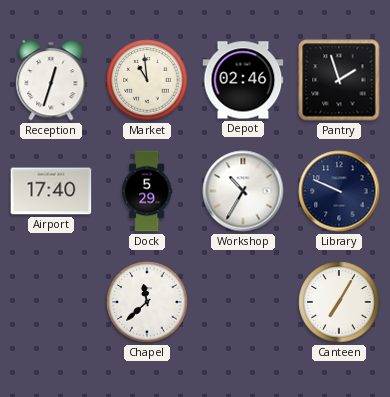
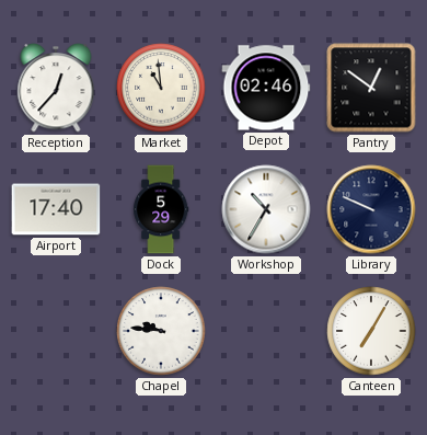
Reception: 12:33 -> 12:37
Pantry: 1:57 -> 12:51
Chapel: 11:38 -> 9:46
